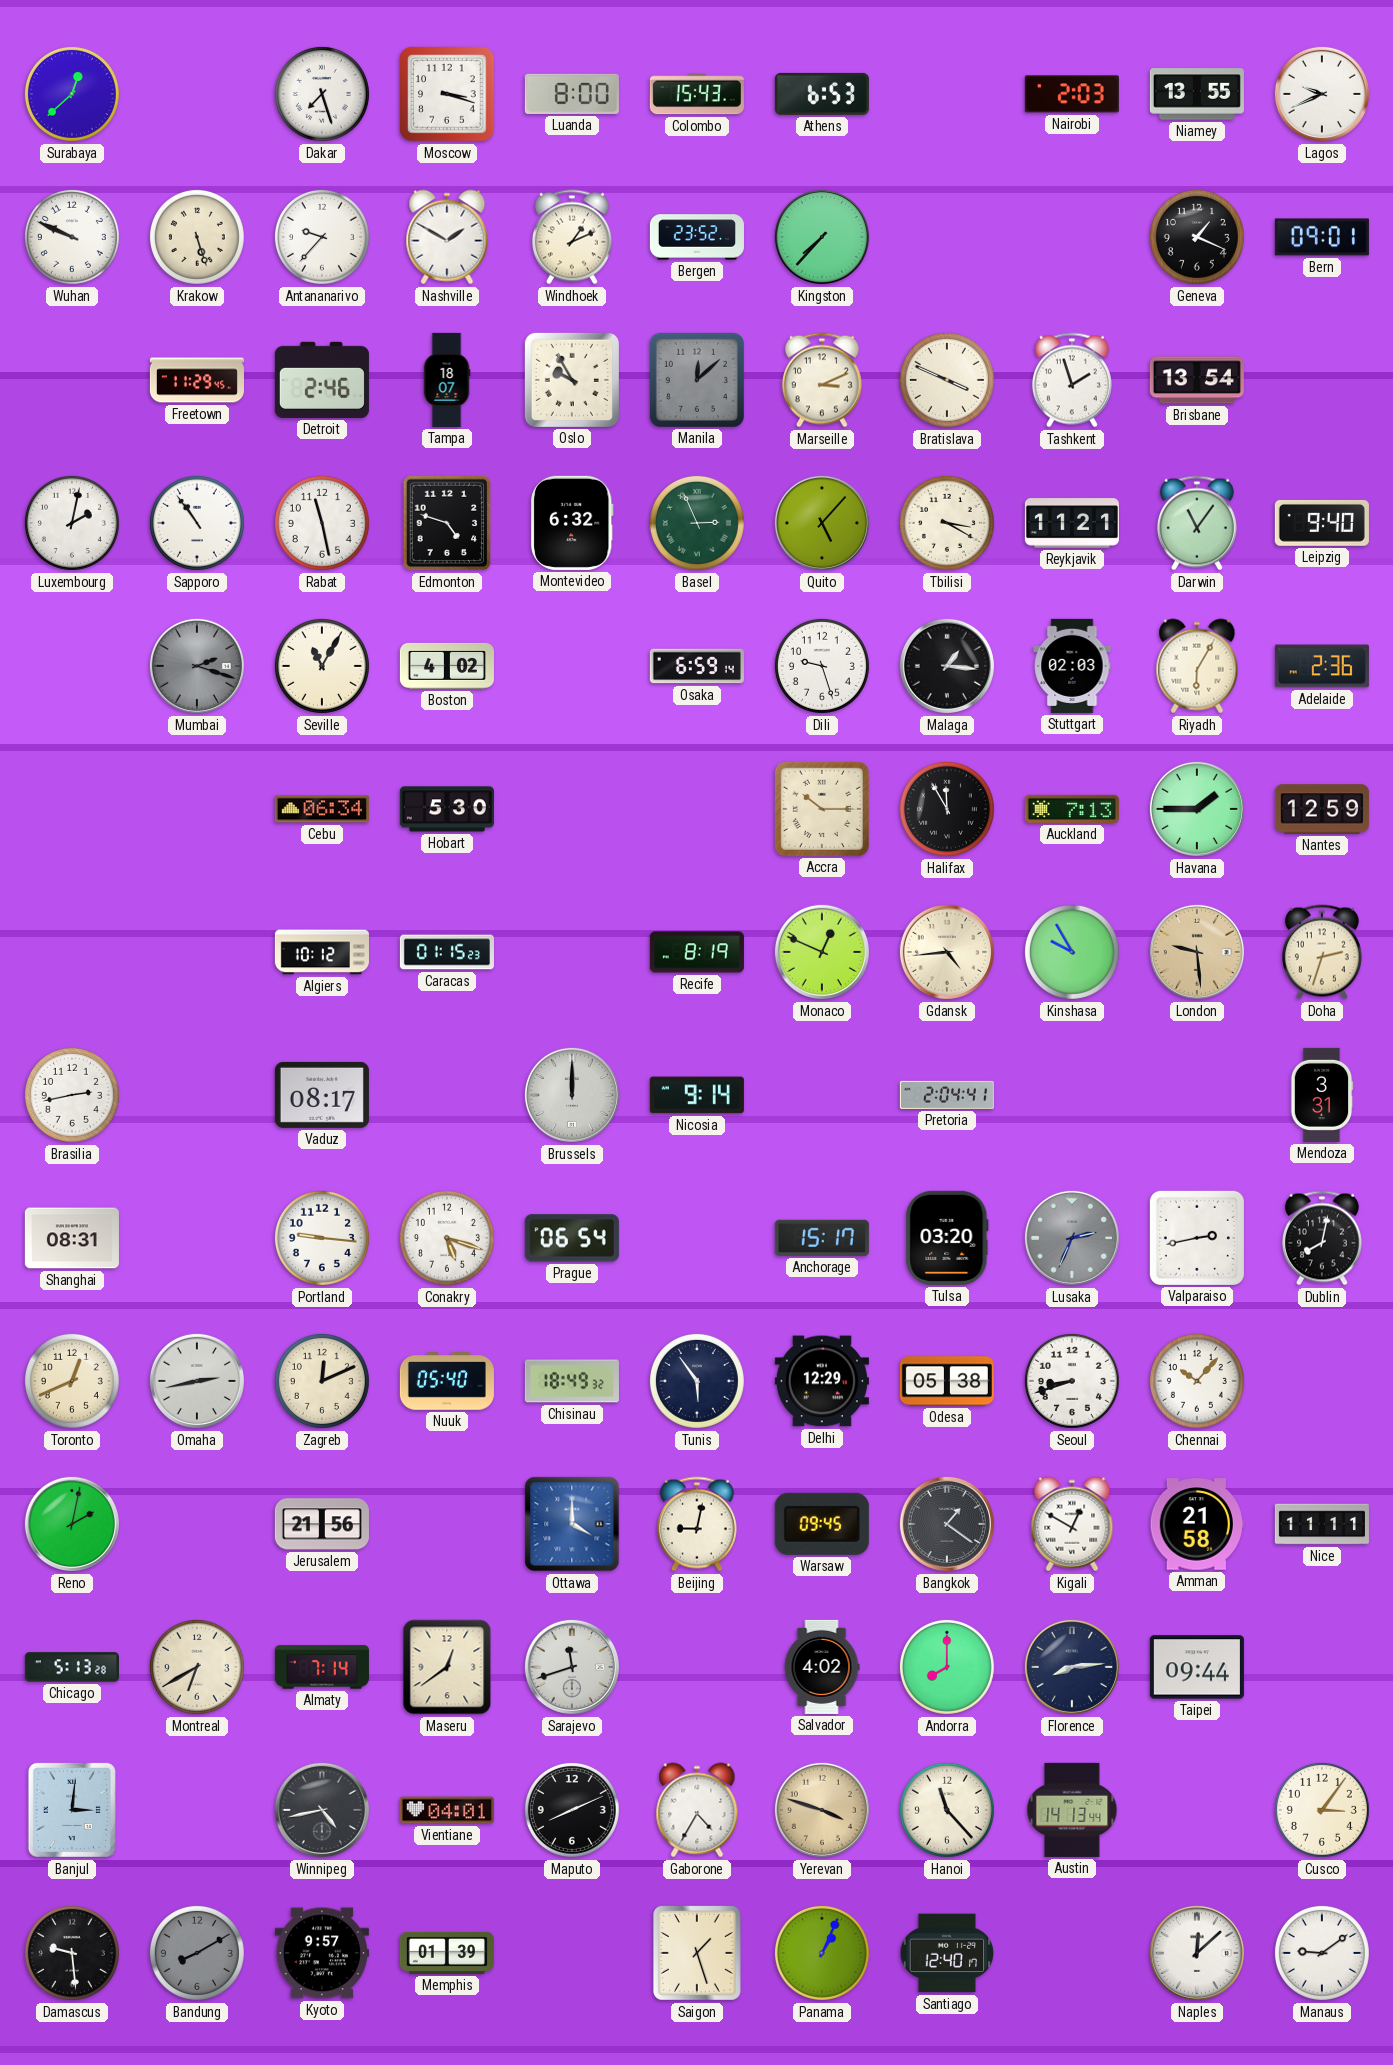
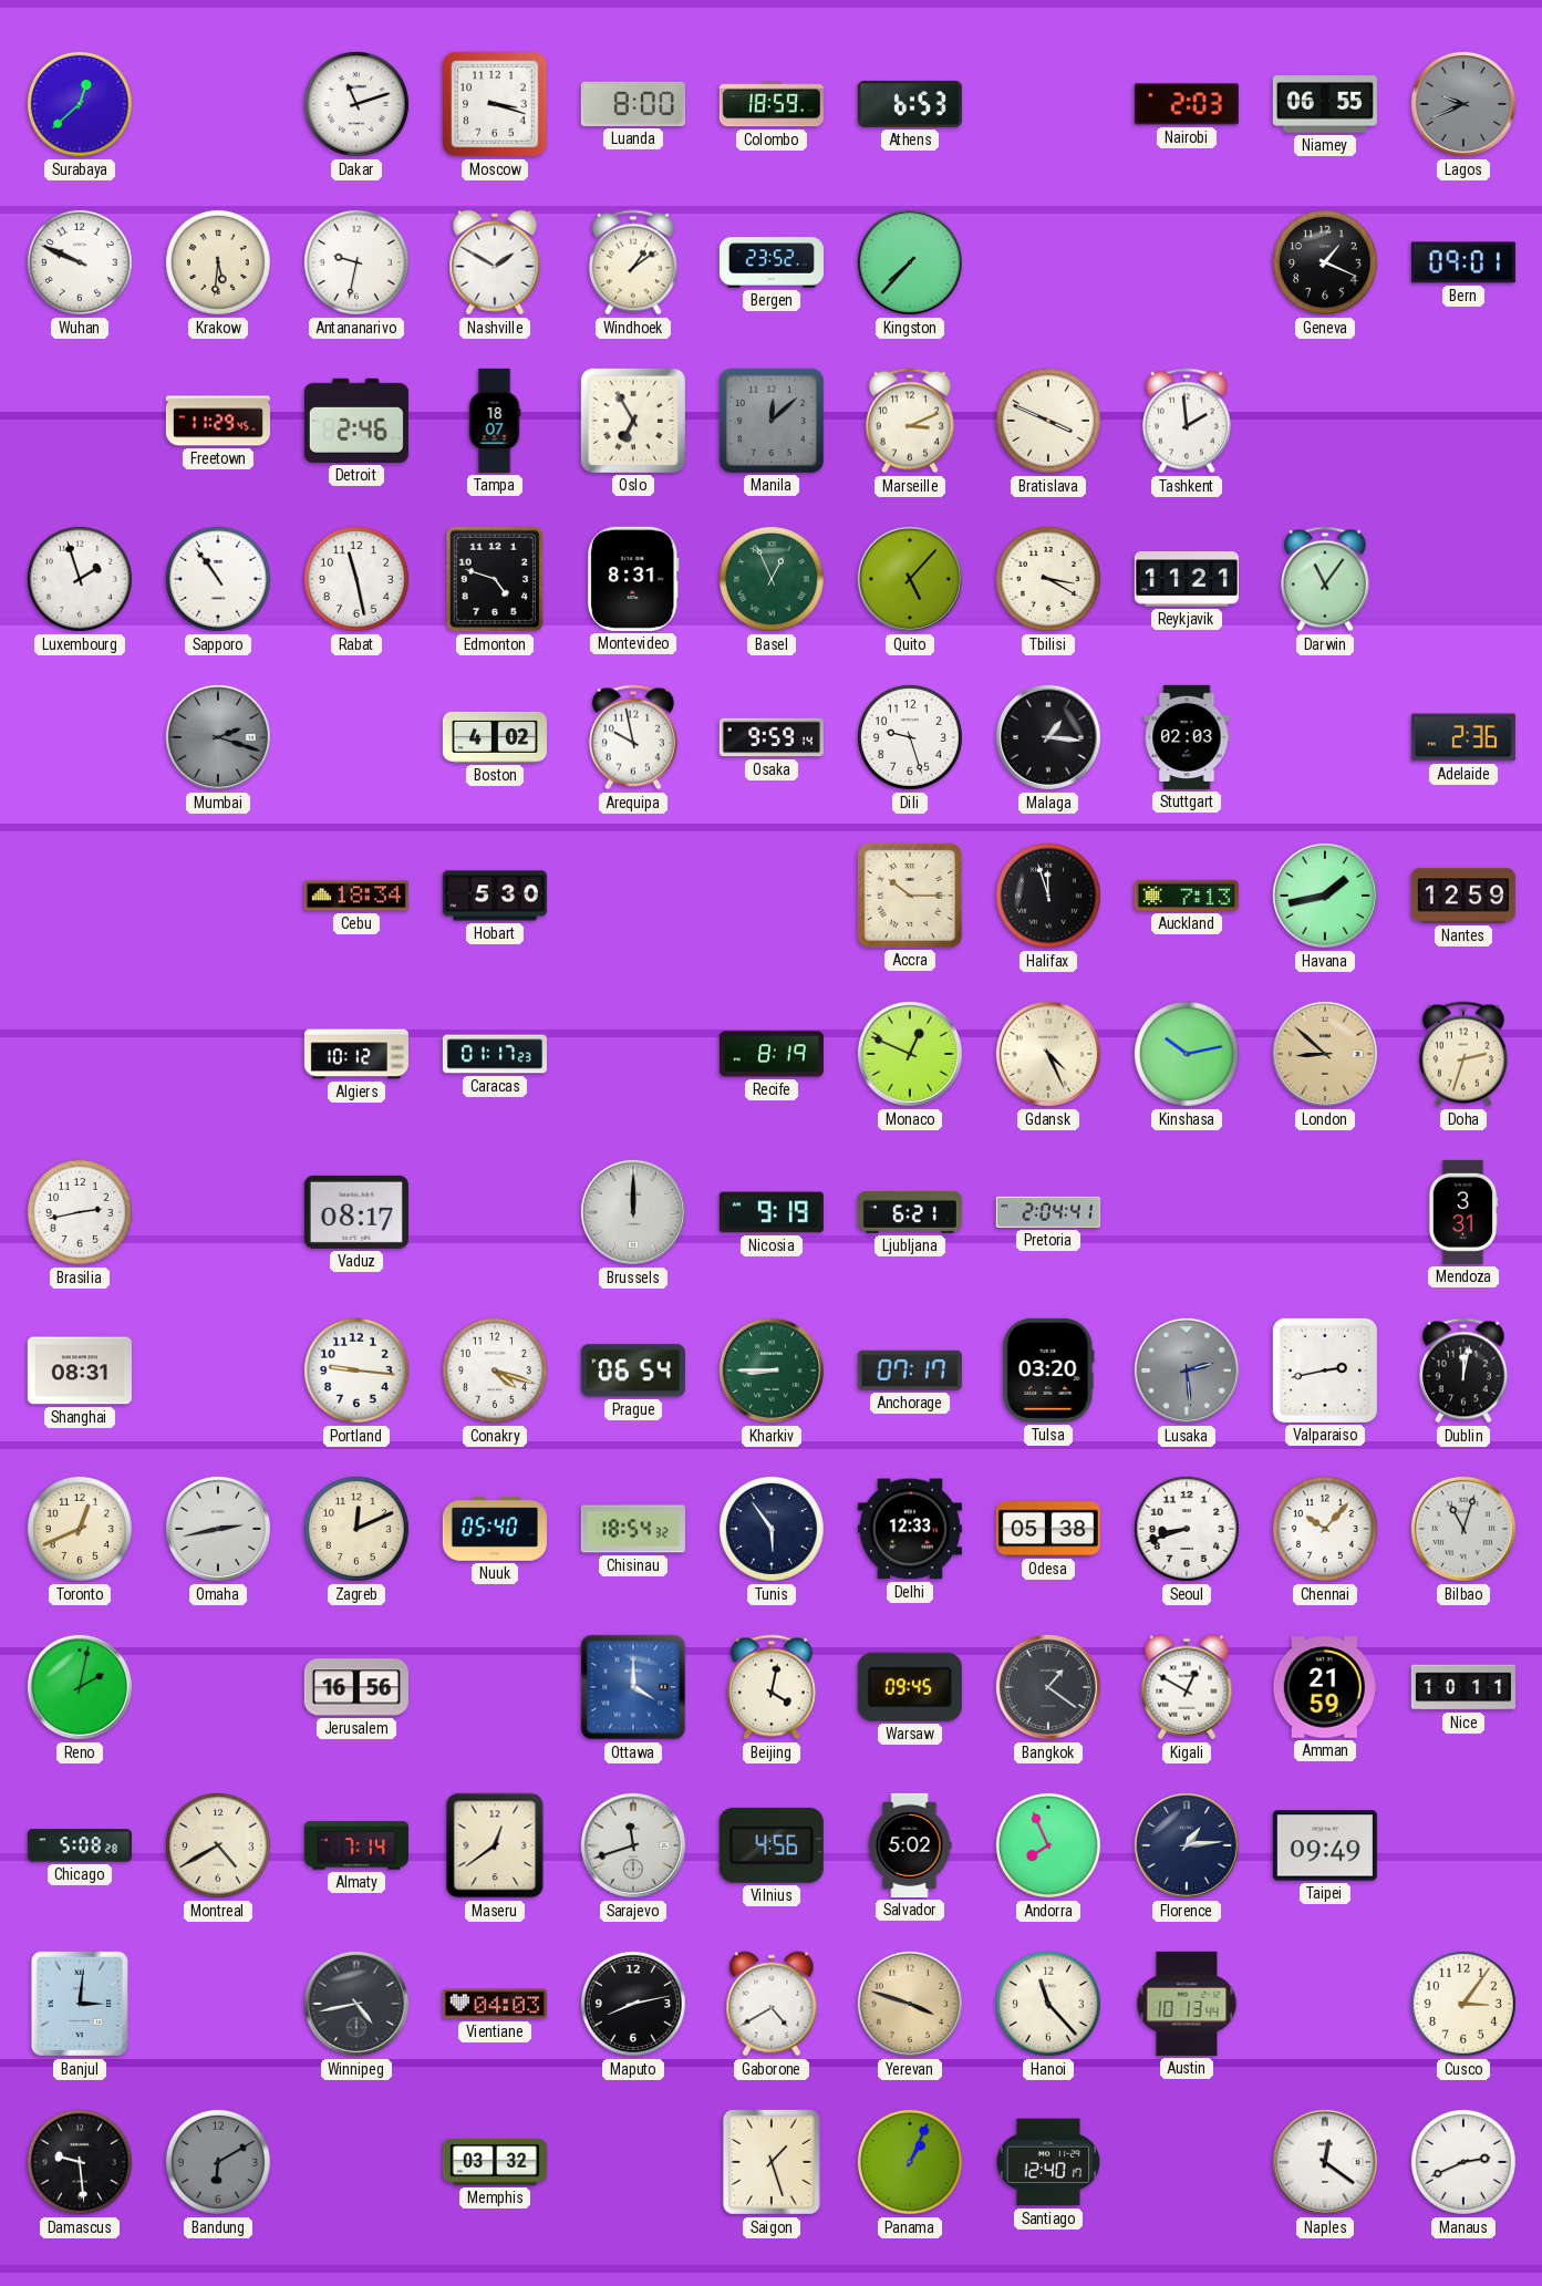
Dakar: 7:27 -> 11:12
Colombo: 15:43 -> 18:59
Niamey: 13:55 -> 06:55
Lagos dial: white -> grey
Krakow: 5:27 -> 5:31
Antananarivo: 9:37 -> 9:32
Windhoek: 1:11 -> 1:09
Oslo: 9:55 -> 6:55
Tashkent: 1:57 -> 1:59
Brisbane: 13:54 -> none
Luxembourg: 2:02 -> 1:57
Montevideo: 6:32 -> 8:31
Basel: 2:56 -> 12:56
Leipzig: 9:40 -> none
Seville: 11:05 -> none
Arequipa: none -> 9:58
Osaka: 6:59 -> 9:59
Riyadh: 6:05 -> none
Cebu: 06:34 -> 18:34
Halifax: 11:55 -> 11:57
Havana: 1:45 -> 1:43
Caracas: 01:15 -> 01:17
Gdansk: 4:44 -> 4:26
Kinshasa: 9:55 -> 10:13
London: 9:29 -> 8:52
Nicosia: 9:14 -> 9:19
Ljubljana: none -> 6:21
Conakry: 5:18 -> 4:18
Kharkiv: none -> 8:45
Anchorage: 15:17 -> 07:17
Lusaka: 2:34 -> 2:29
Dublin: 8:02 -> 12:02
Chisinau: 18:49 -> 18:54
Delhi: 12:29 -> 12:33
Bilbao: none -> 11:03
Jerusalem: 21:56 -> 16:56
Beijing: 9:02 -> 4:02
Amman: 21:58 -> 21:59
Nice: 11:11 -> 10:11
Chicago: 5:13 -> 5:08
Montreal: 6:40 -> 4:40
Vilnius: none -> 4:56
Salvador: 4:02 -> 5:02
Andorra: 8:00 -> 7:56
Florence: 8:14 -> 1:14
Taipei: 09:44 -> 09:49
Vientiane: 04:01 -> 04:03
Maputo: 8:11 -> 8:13
Gaborone: 4:35 -> 4:40
Austin: 14:13 -> 10:13
Bandung: 8:10 -> 6:10
Kyoto: 9:57 -> none
Memphis: 01:39 -> 03:32
Naples: 12:08 -> 12:21
Manaus: 9:09 -> 2:41
